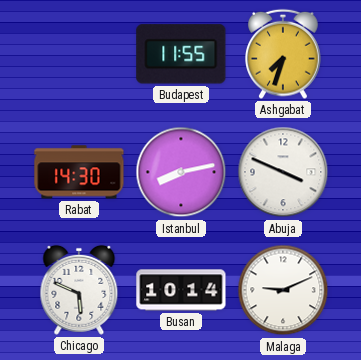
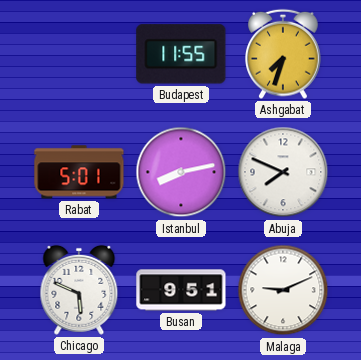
Rabat: 14:30 -> 5:01
Abuja: 3:49 -> 7:49
Busan: 10:14 -> 9:51
